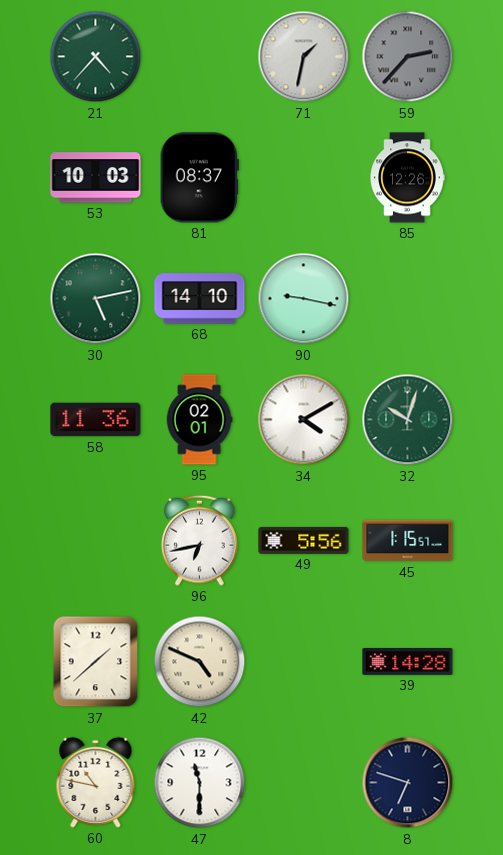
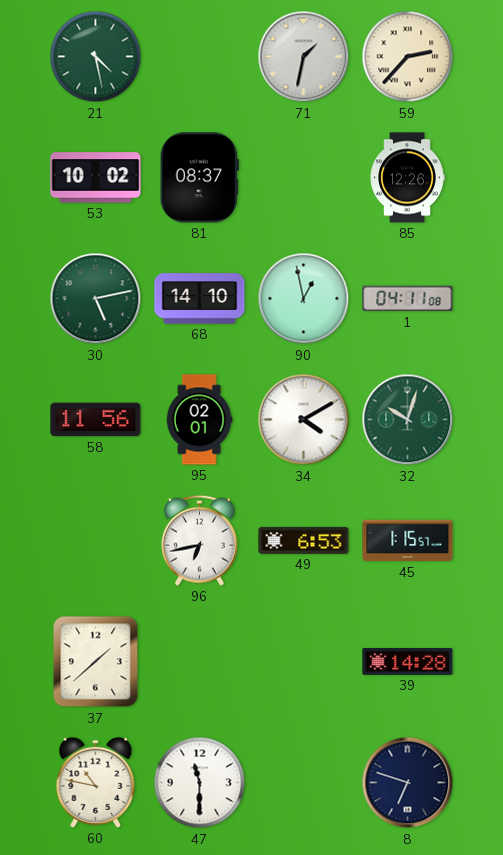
21: 4:37 -> 4:28
59 dial: grey -> cream
53: 10:03 -> 10:02
90: 9:17 -> 12:58
1: none -> 04:11
58: 11:36 -> 11:56
49: 5:56 -> 6:53
42: 4:49 -> none
